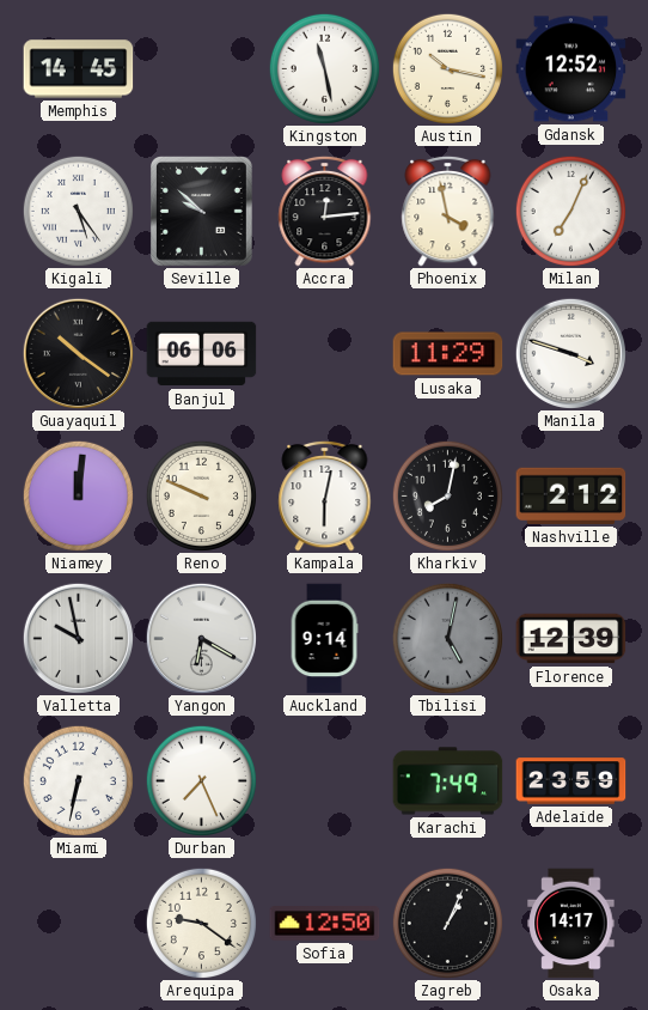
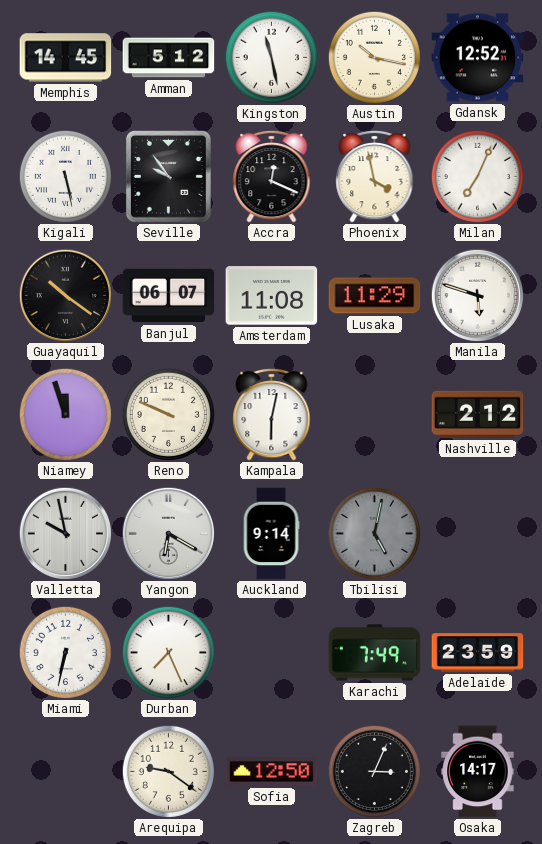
Amman: none -> 5:12
Kigali: 5:24 -> 5:28
Seville: 9:52 -> 9:54
Accra: 12:14 -> 12:19
Banjul: 06:06 -> 06:07
Amsterdam: none -> 11:08
Manila: 3:48 -> 5:48
Niamey: 12:01 -> 11:57
Kharkiv: 8:02 -> none
Florence: 12:39 -> none
Zagreb: 1:04 -> 3:04
